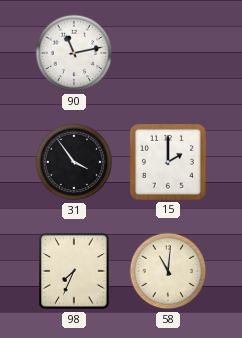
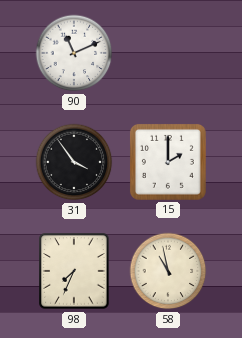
90: 11:13 -> 11:11
58: 11:01 -> 10:58
